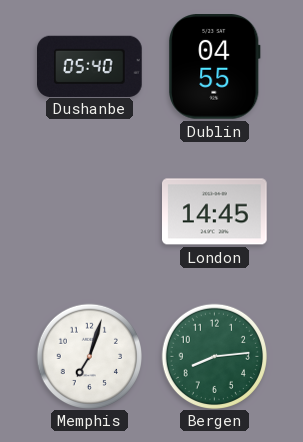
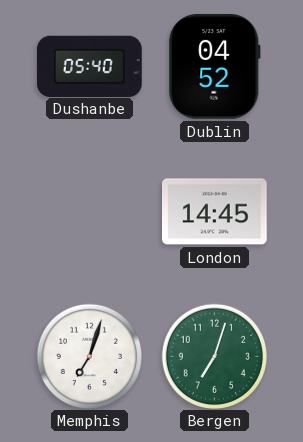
Dublin: 04:55 -> 04:52
Bergen: 8:14 -> 7:03
